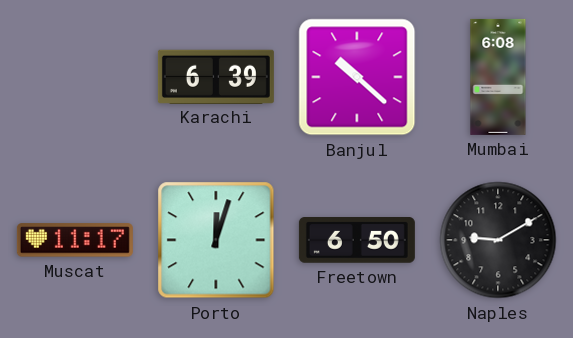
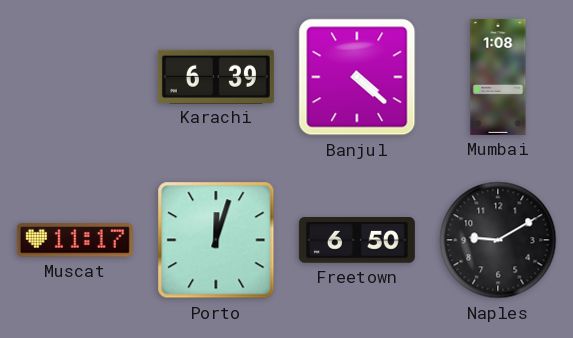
Banjul: 10:22 -> 4:22
Mumbai: 6:08 -> 1:08
